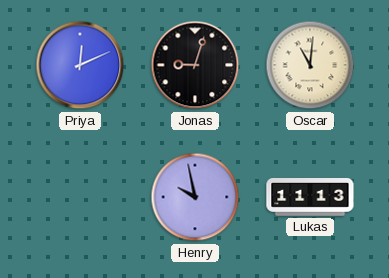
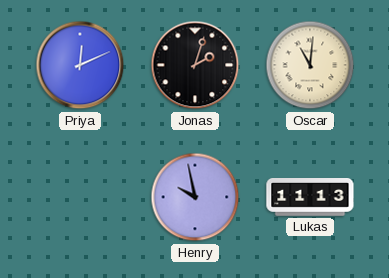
Jonas: 9:03 -> 2:03
